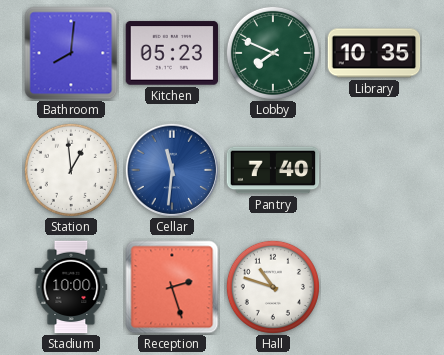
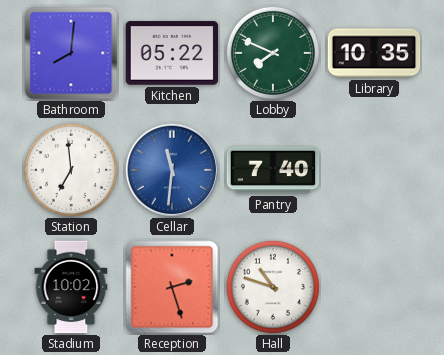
Kitchen: 05:23 -> 05:22
Station: 12:59 -> 6:59
Stadium: 10:00 -> 10:02
